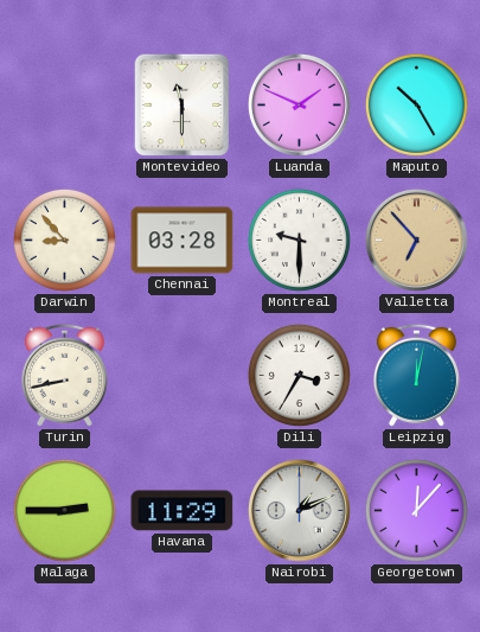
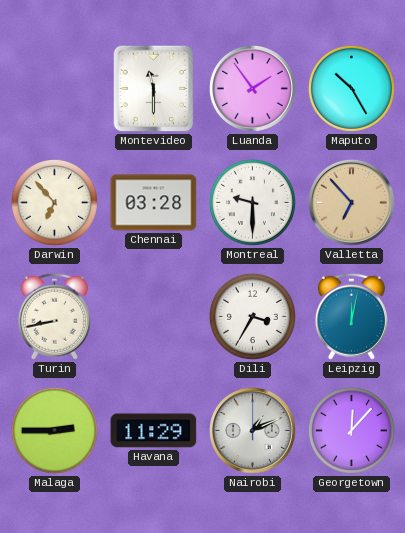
Luanda: 1:49 -> 1:54
Darwin: 8:53 -> 6:53
